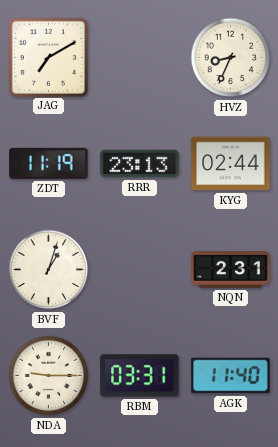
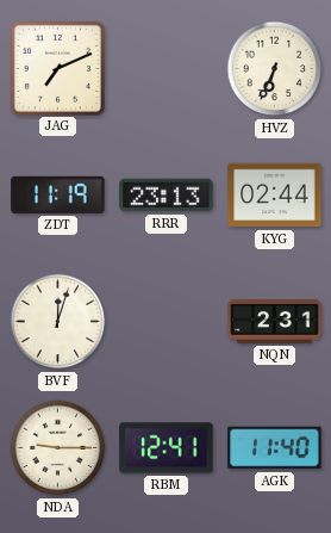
JAG: 7:10 -> 7:11
HVZ: 8:34 -> 6:34
BVF: 1:03 -> 12:03
RBM: 03:31 -> 12:41
